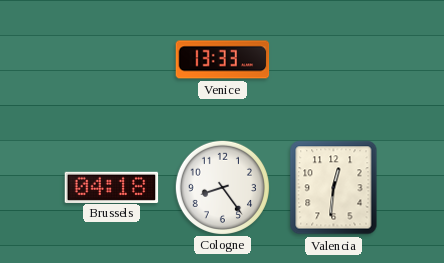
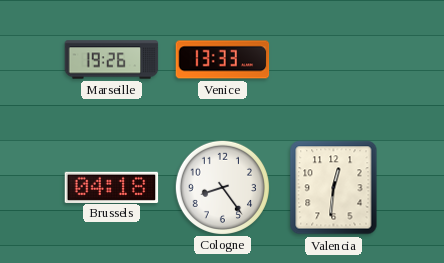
Marseille: none -> 19:26
